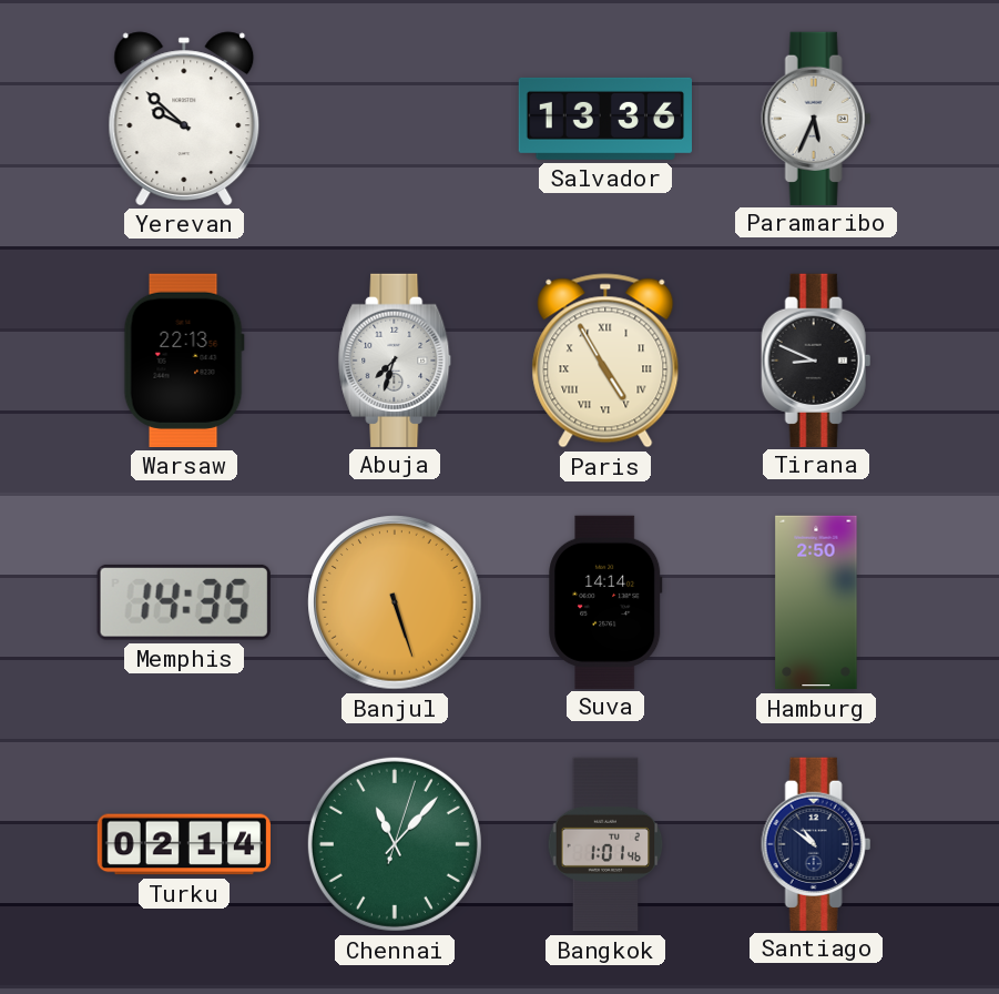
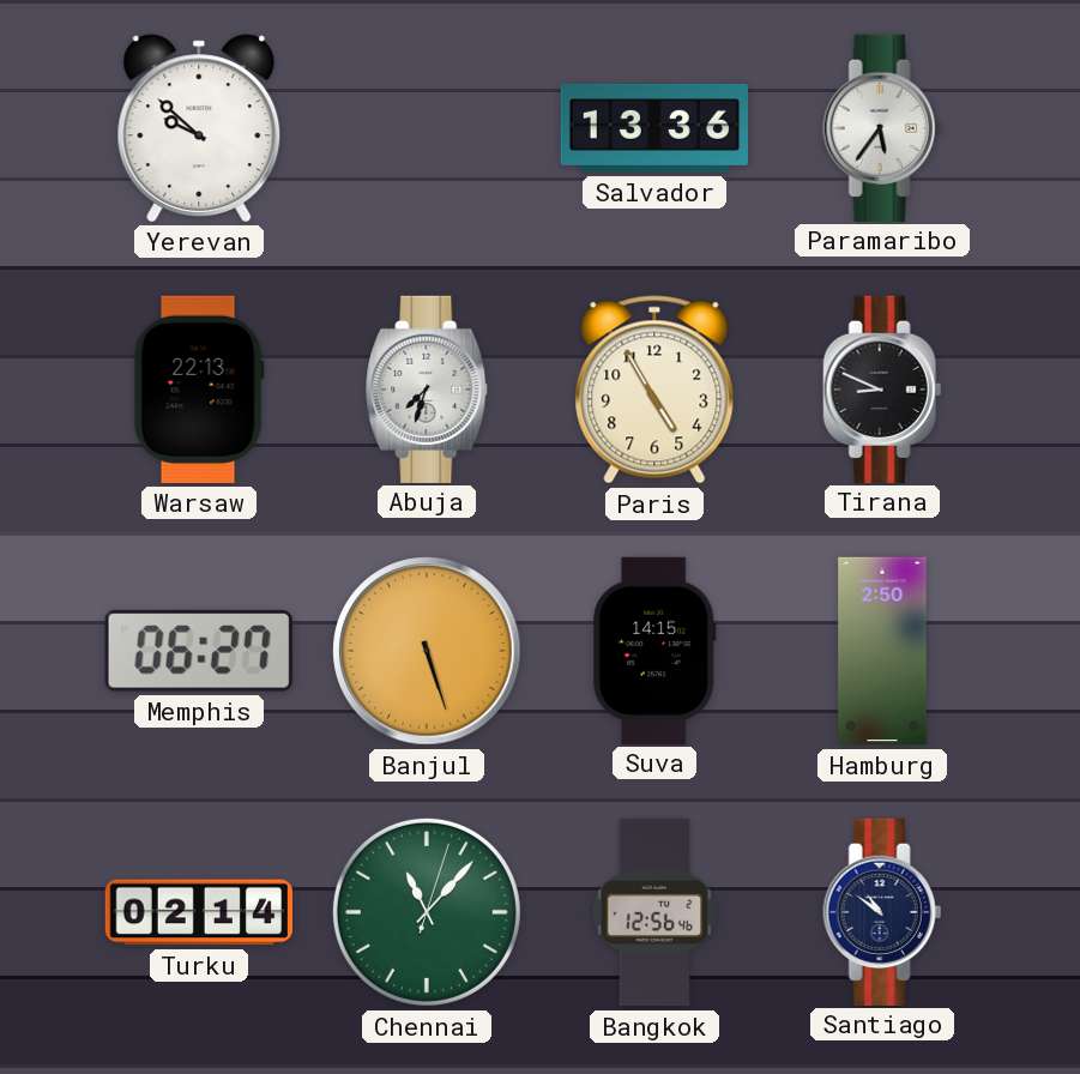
Paramaribo: 5:34 -> 5:36
Paris numerals: Roman -> Arabic
Memphis: 14:35 -> 06:27
Suva: 14:14 -> 14:15
Bangkok: 1:01 -> 12:56
